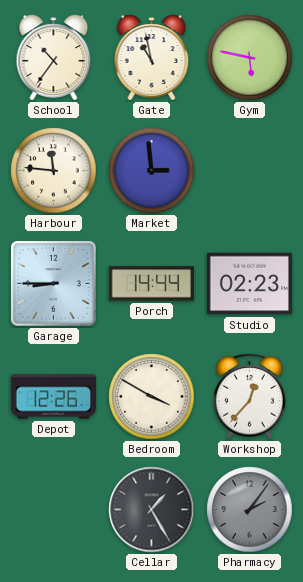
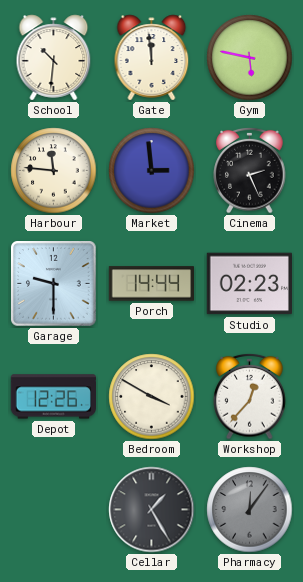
School: 10:36 -> 10:31
Gate: 10:58 -> 11:59
Cinema: none -> 2:26
Garage: 8:45 -> 9:30
Pharmacy: 2:06 -> 12:06
